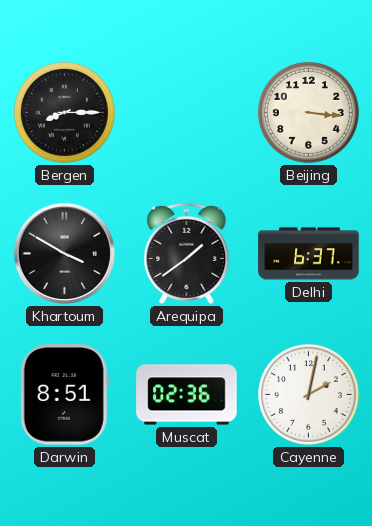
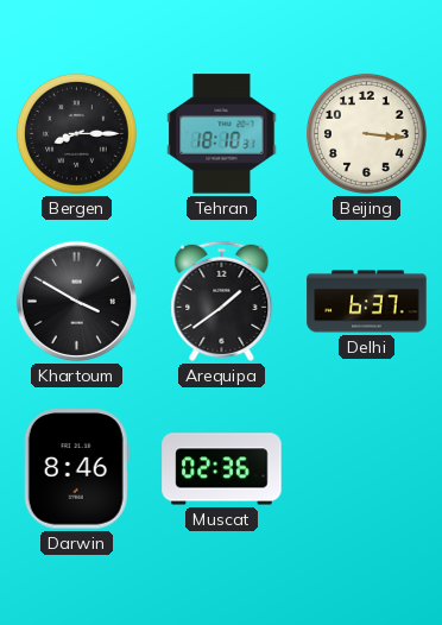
Tehran: none -> 18:10
Darwin: 8:51 -> 8:46
Cayenne: 2:02 -> none
